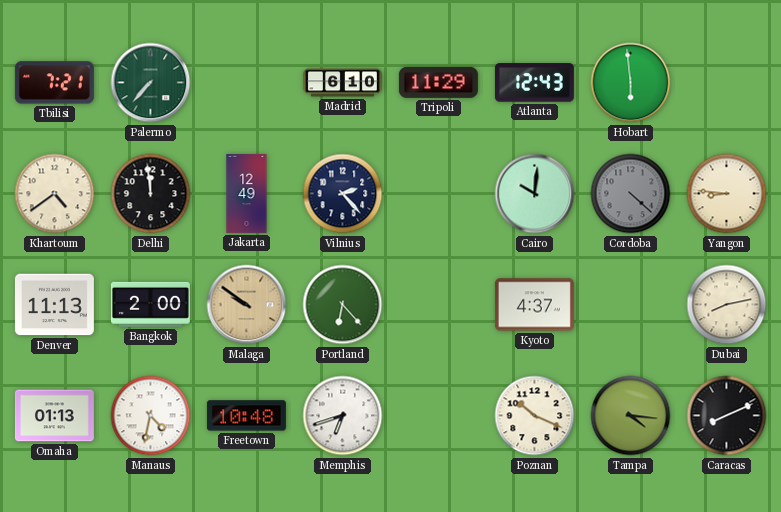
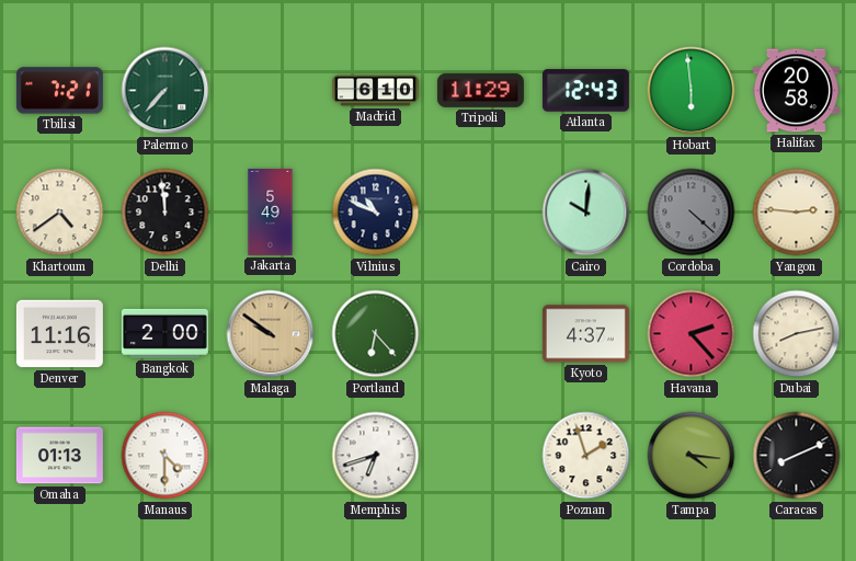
Halifax: none -> 20:58
Jakarta: 12:49 -> 5:49
Vilnius: 2:23 -> 10:49
Yangon: 8:46 -> 2:46
Denver: 11:13 -> 11:16
Havana: none -> 2:23
Manaus: 4:32 -> 4:30
Freetown: 10:48 -> none
Poznan: 10:19 -> 1:57
